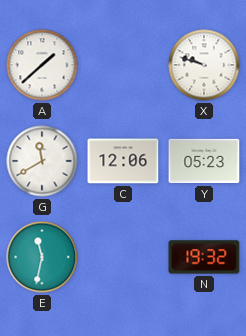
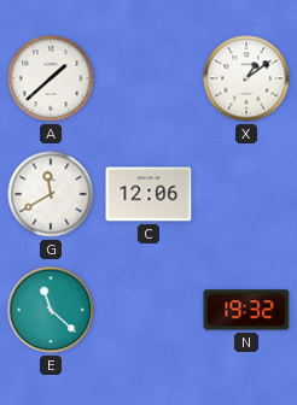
X: 9:48 -> 1:09
Y: 05:23 -> none
E: 11:32 -> 11:22
